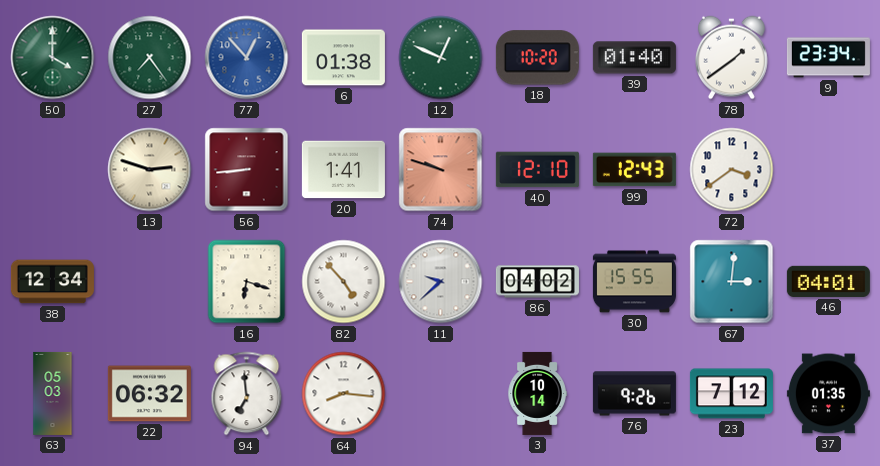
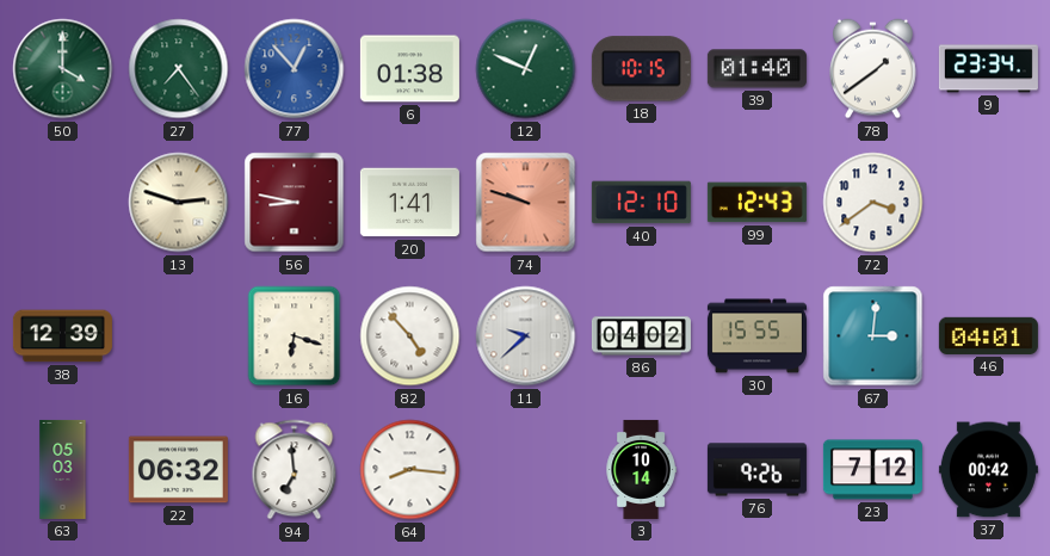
18: 10:20 -> 10:15
56: 8:44 -> 8:47
38: 12:34 -> 12:39
37: 01:35 -> 00:42
